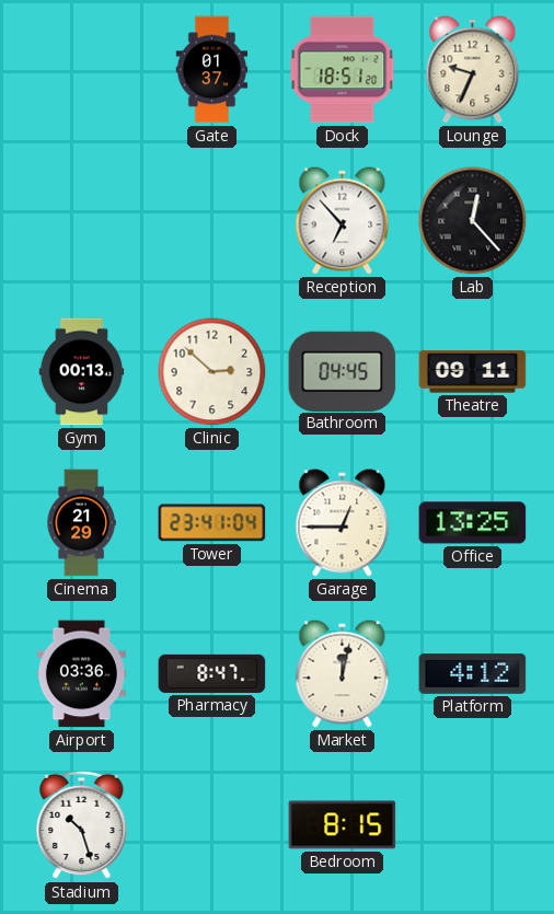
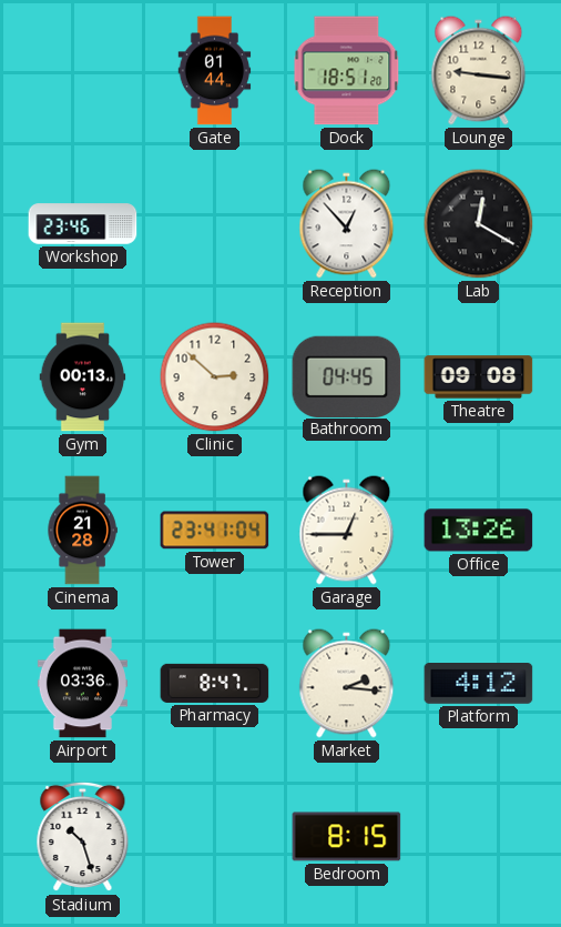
Gate: 01:37 -> 01:44
Lounge: 9:34 -> 9:16
Workshop: none -> 23:46
Reception: 6:53 -> 12:53
Lab: 12:23 -> 12:20
Theatre: 09:11 -> 09:08
Cinema: 21:29 -> 21:28
Office: 13:25 -> 13:26
Market: 12:02 -> 2:16
